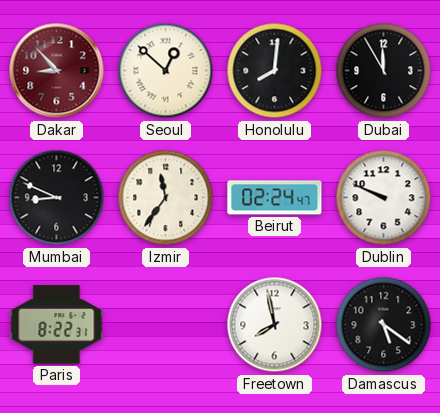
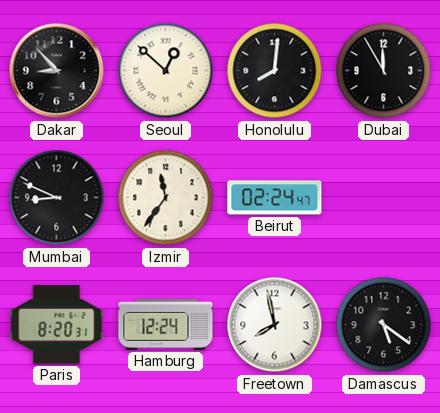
Dakar dial: burgundy -> black
Dublin: 9:49 -> none
Paris: 8:22 -> 8:20
Hamburg: none -> 12:24
